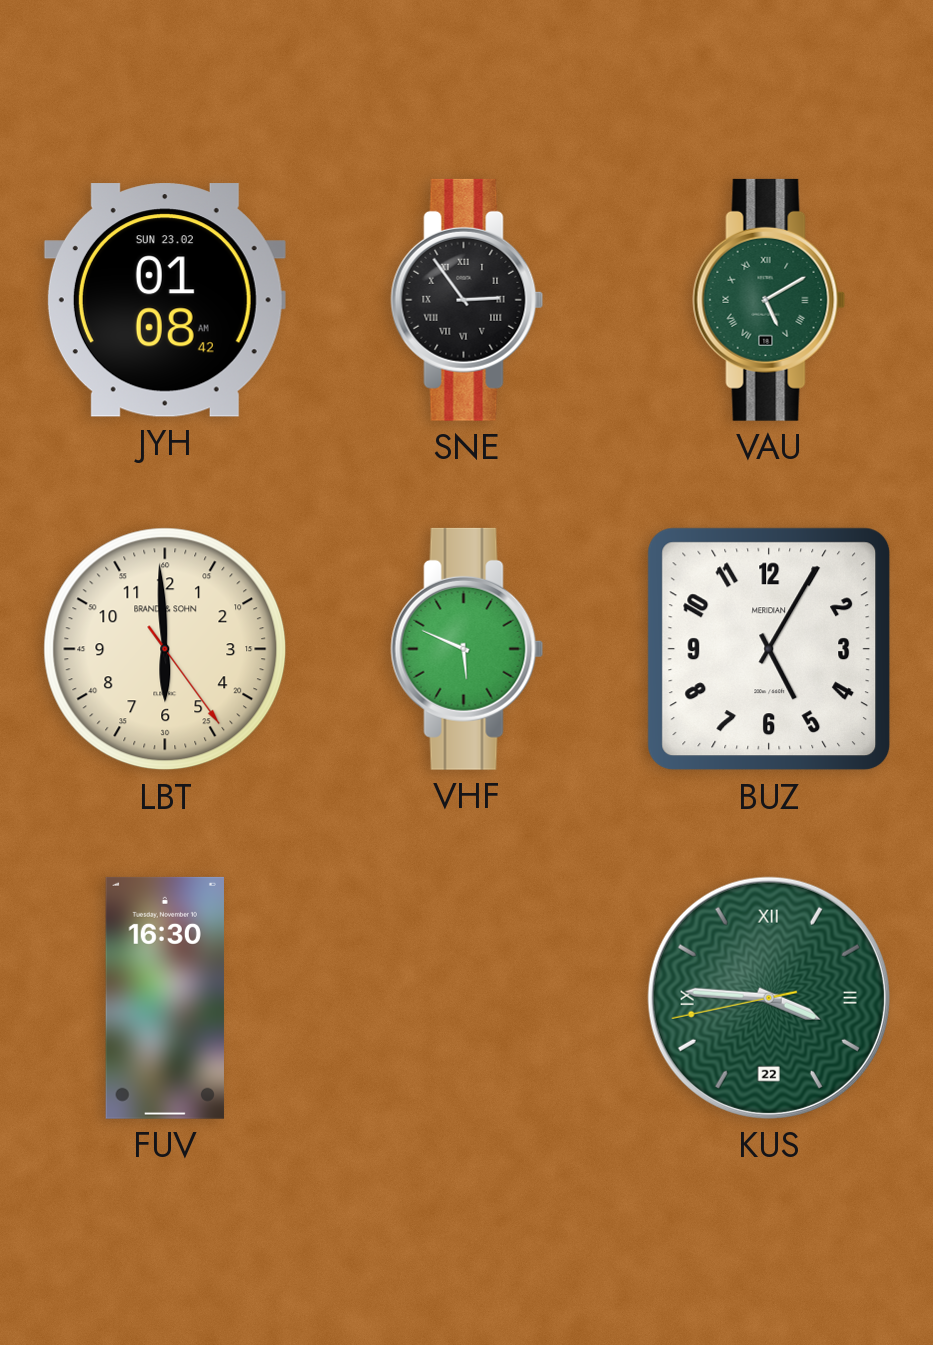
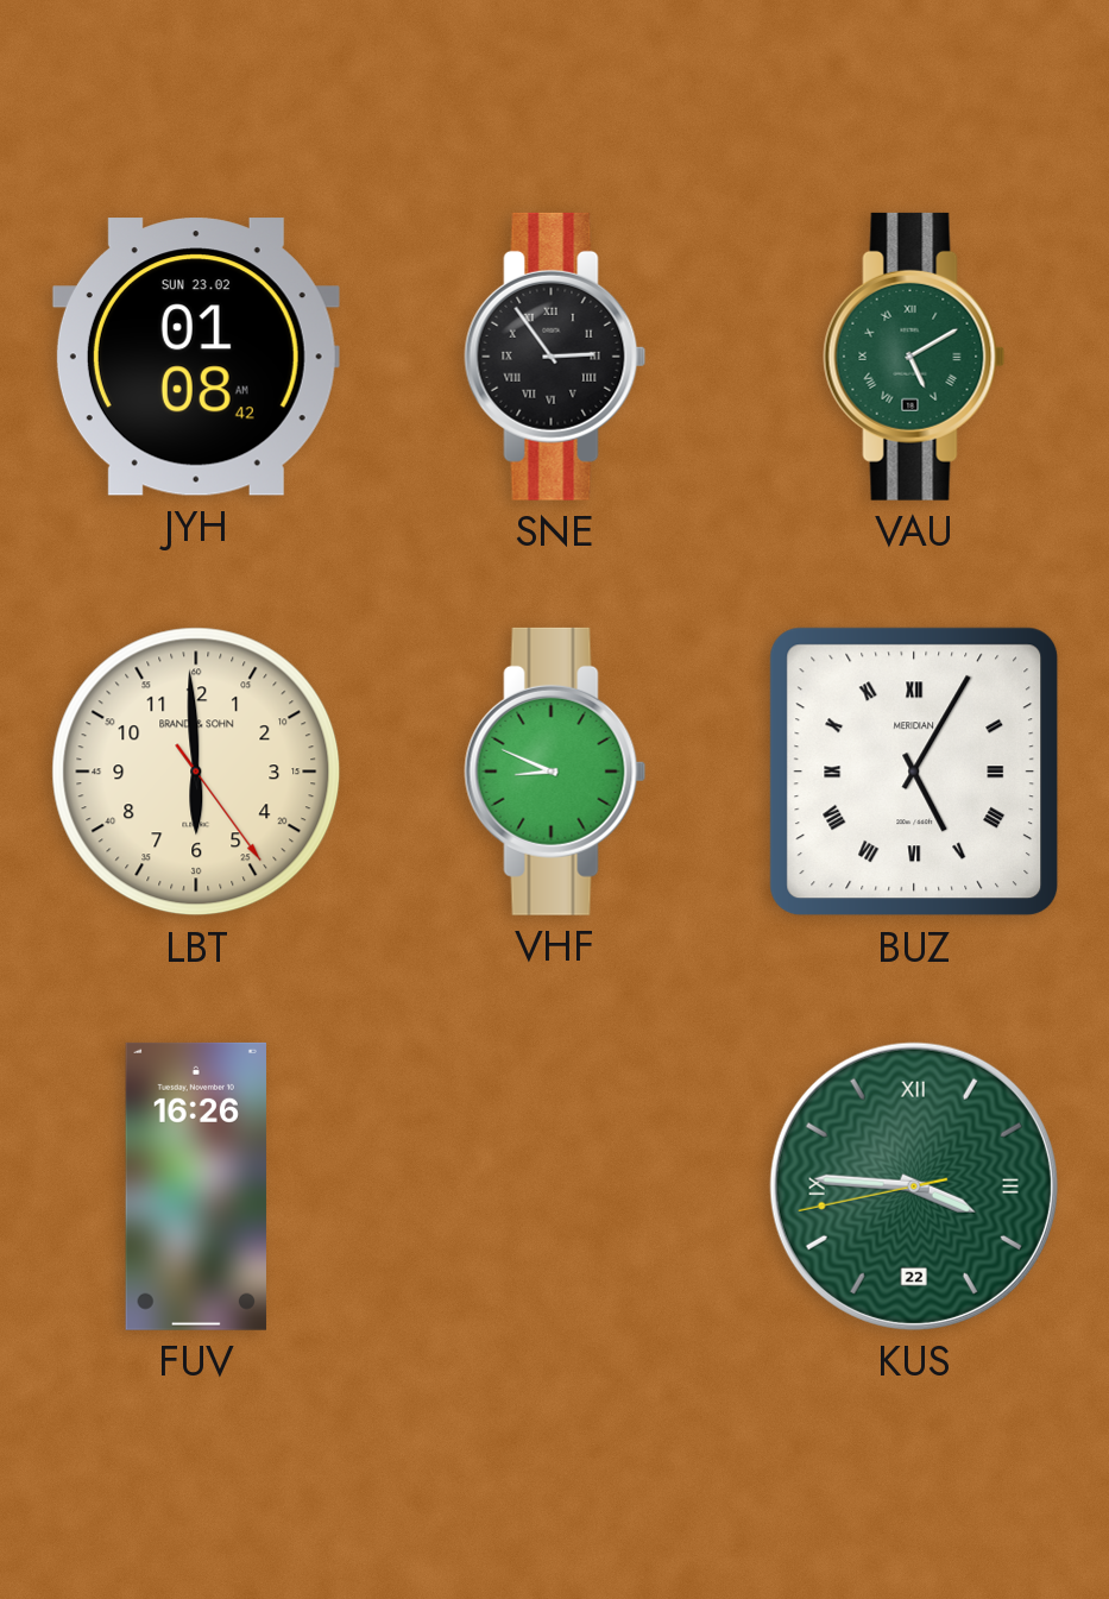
VHF: 5:49 -> 8:49
BUZ numerals: Arabic -> Roman
FUV: 16:30 -> 16:26
